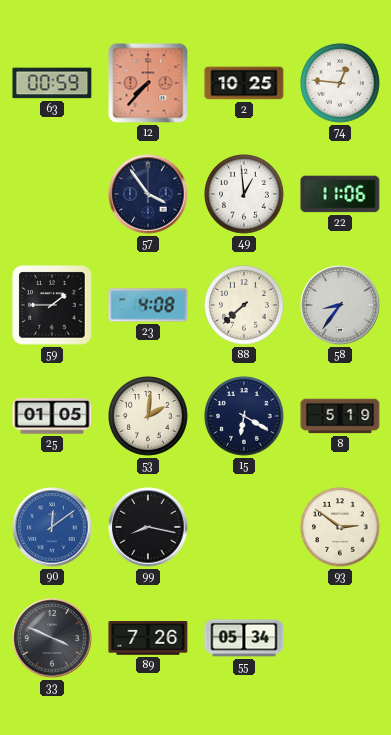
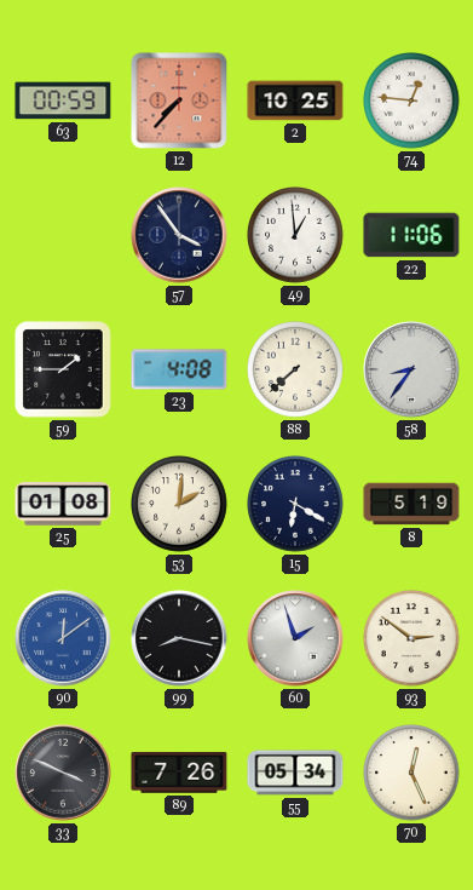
25: 01:05 -> 01:08
60: none -> 1:57
70: none -> 12:26
